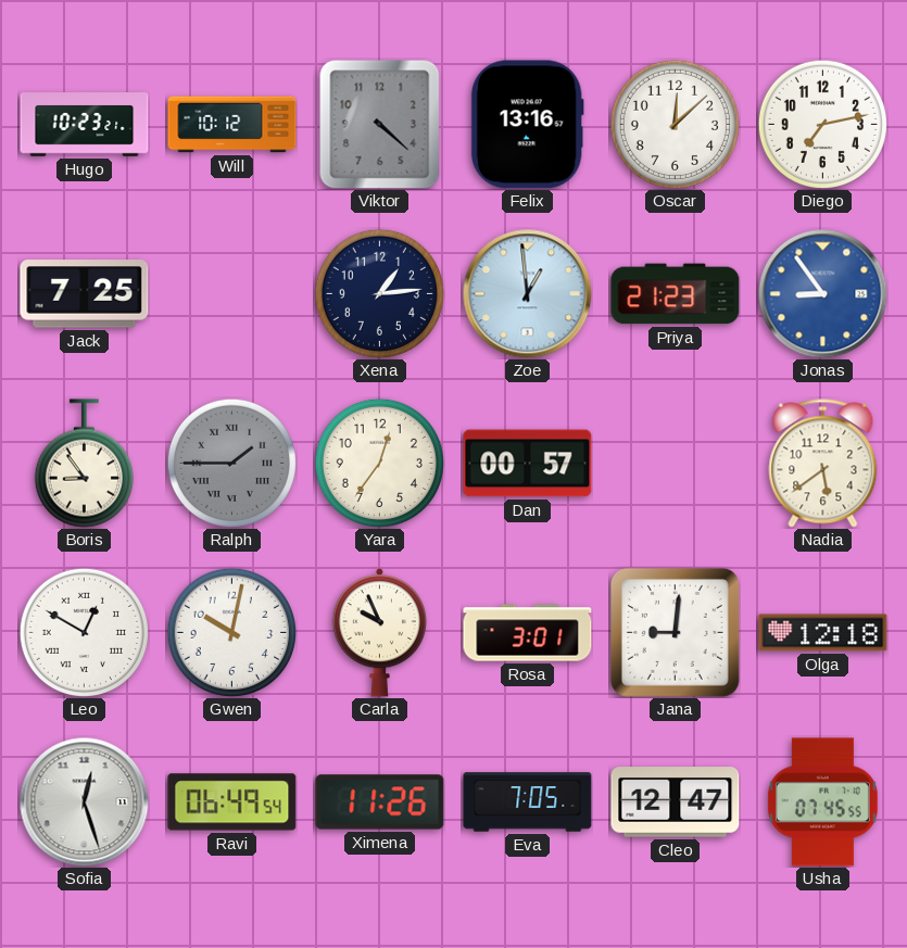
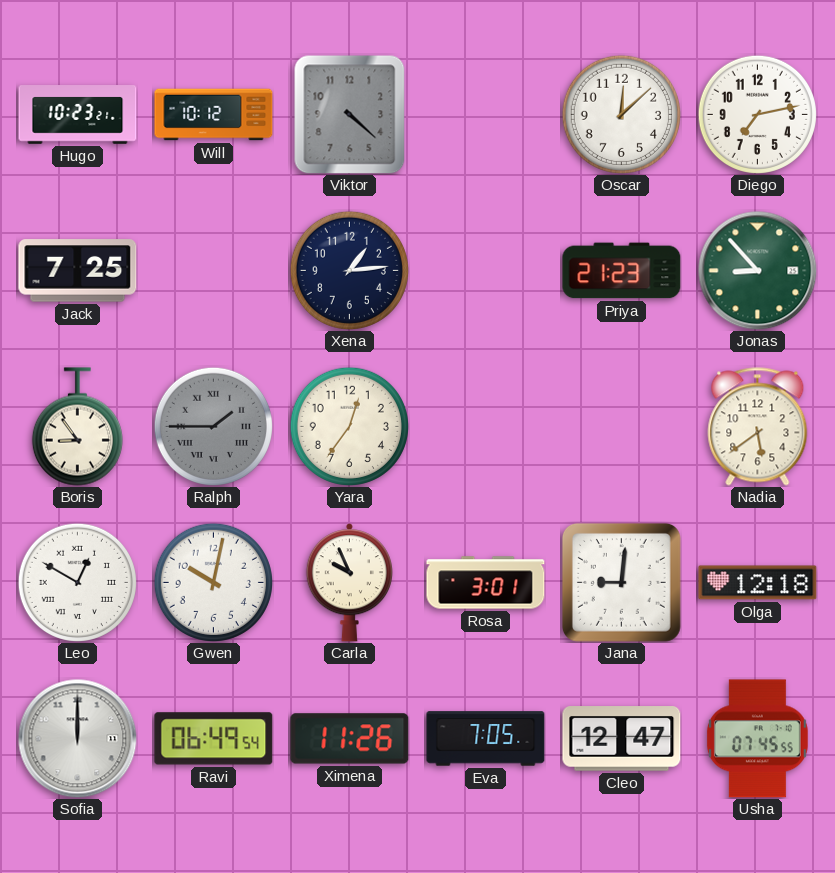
Felix: 13:16 -> none
Zoe: 12:59 -> none
Jonas: 8:54 -> 8:53
Jonas dial: blue -> green
Dan: 00:57 -> none
Sofia: 12:27 -> 12:00
